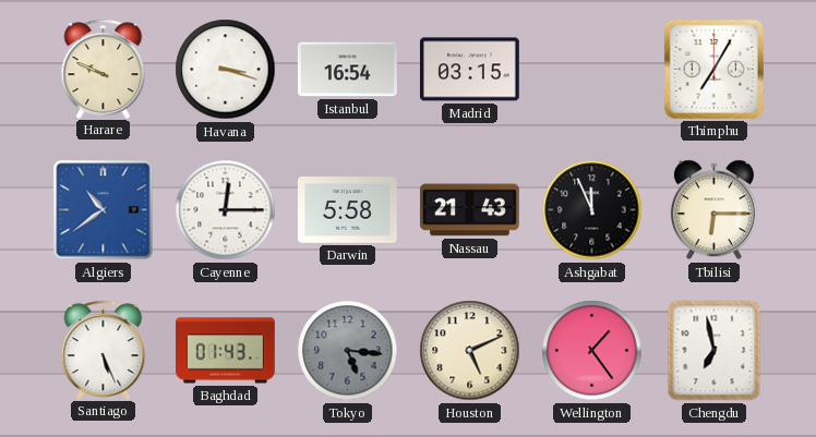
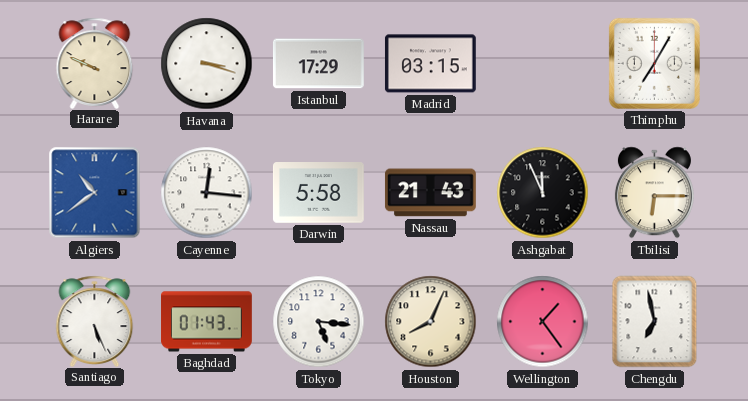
Istanbul: 16:54 -> 17:29
Cayenne: 12:15 -> 12:16
Tokyo dial: grey -> white
Houston: 5:11 -> 8:04
